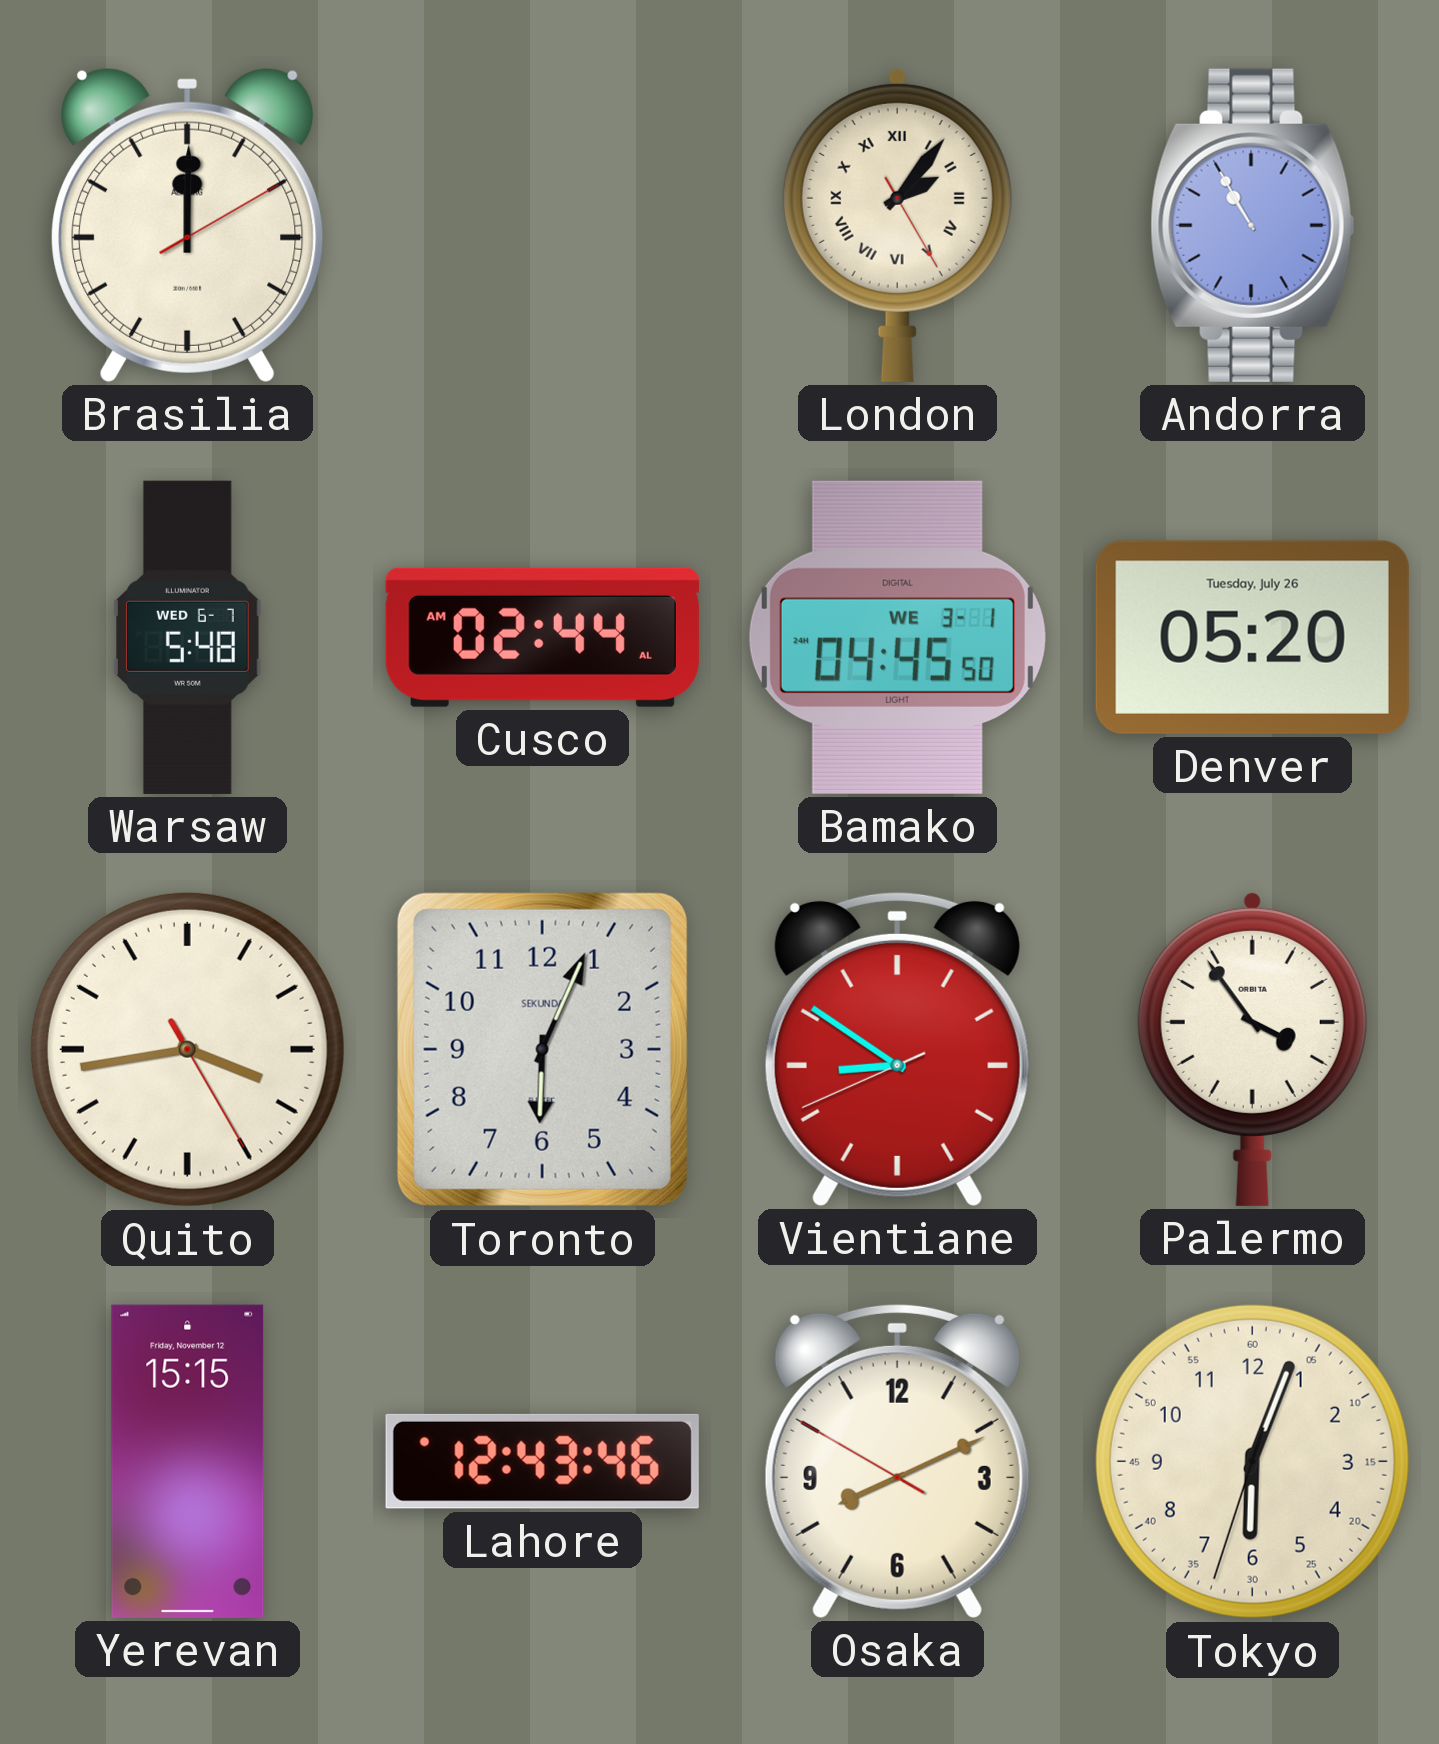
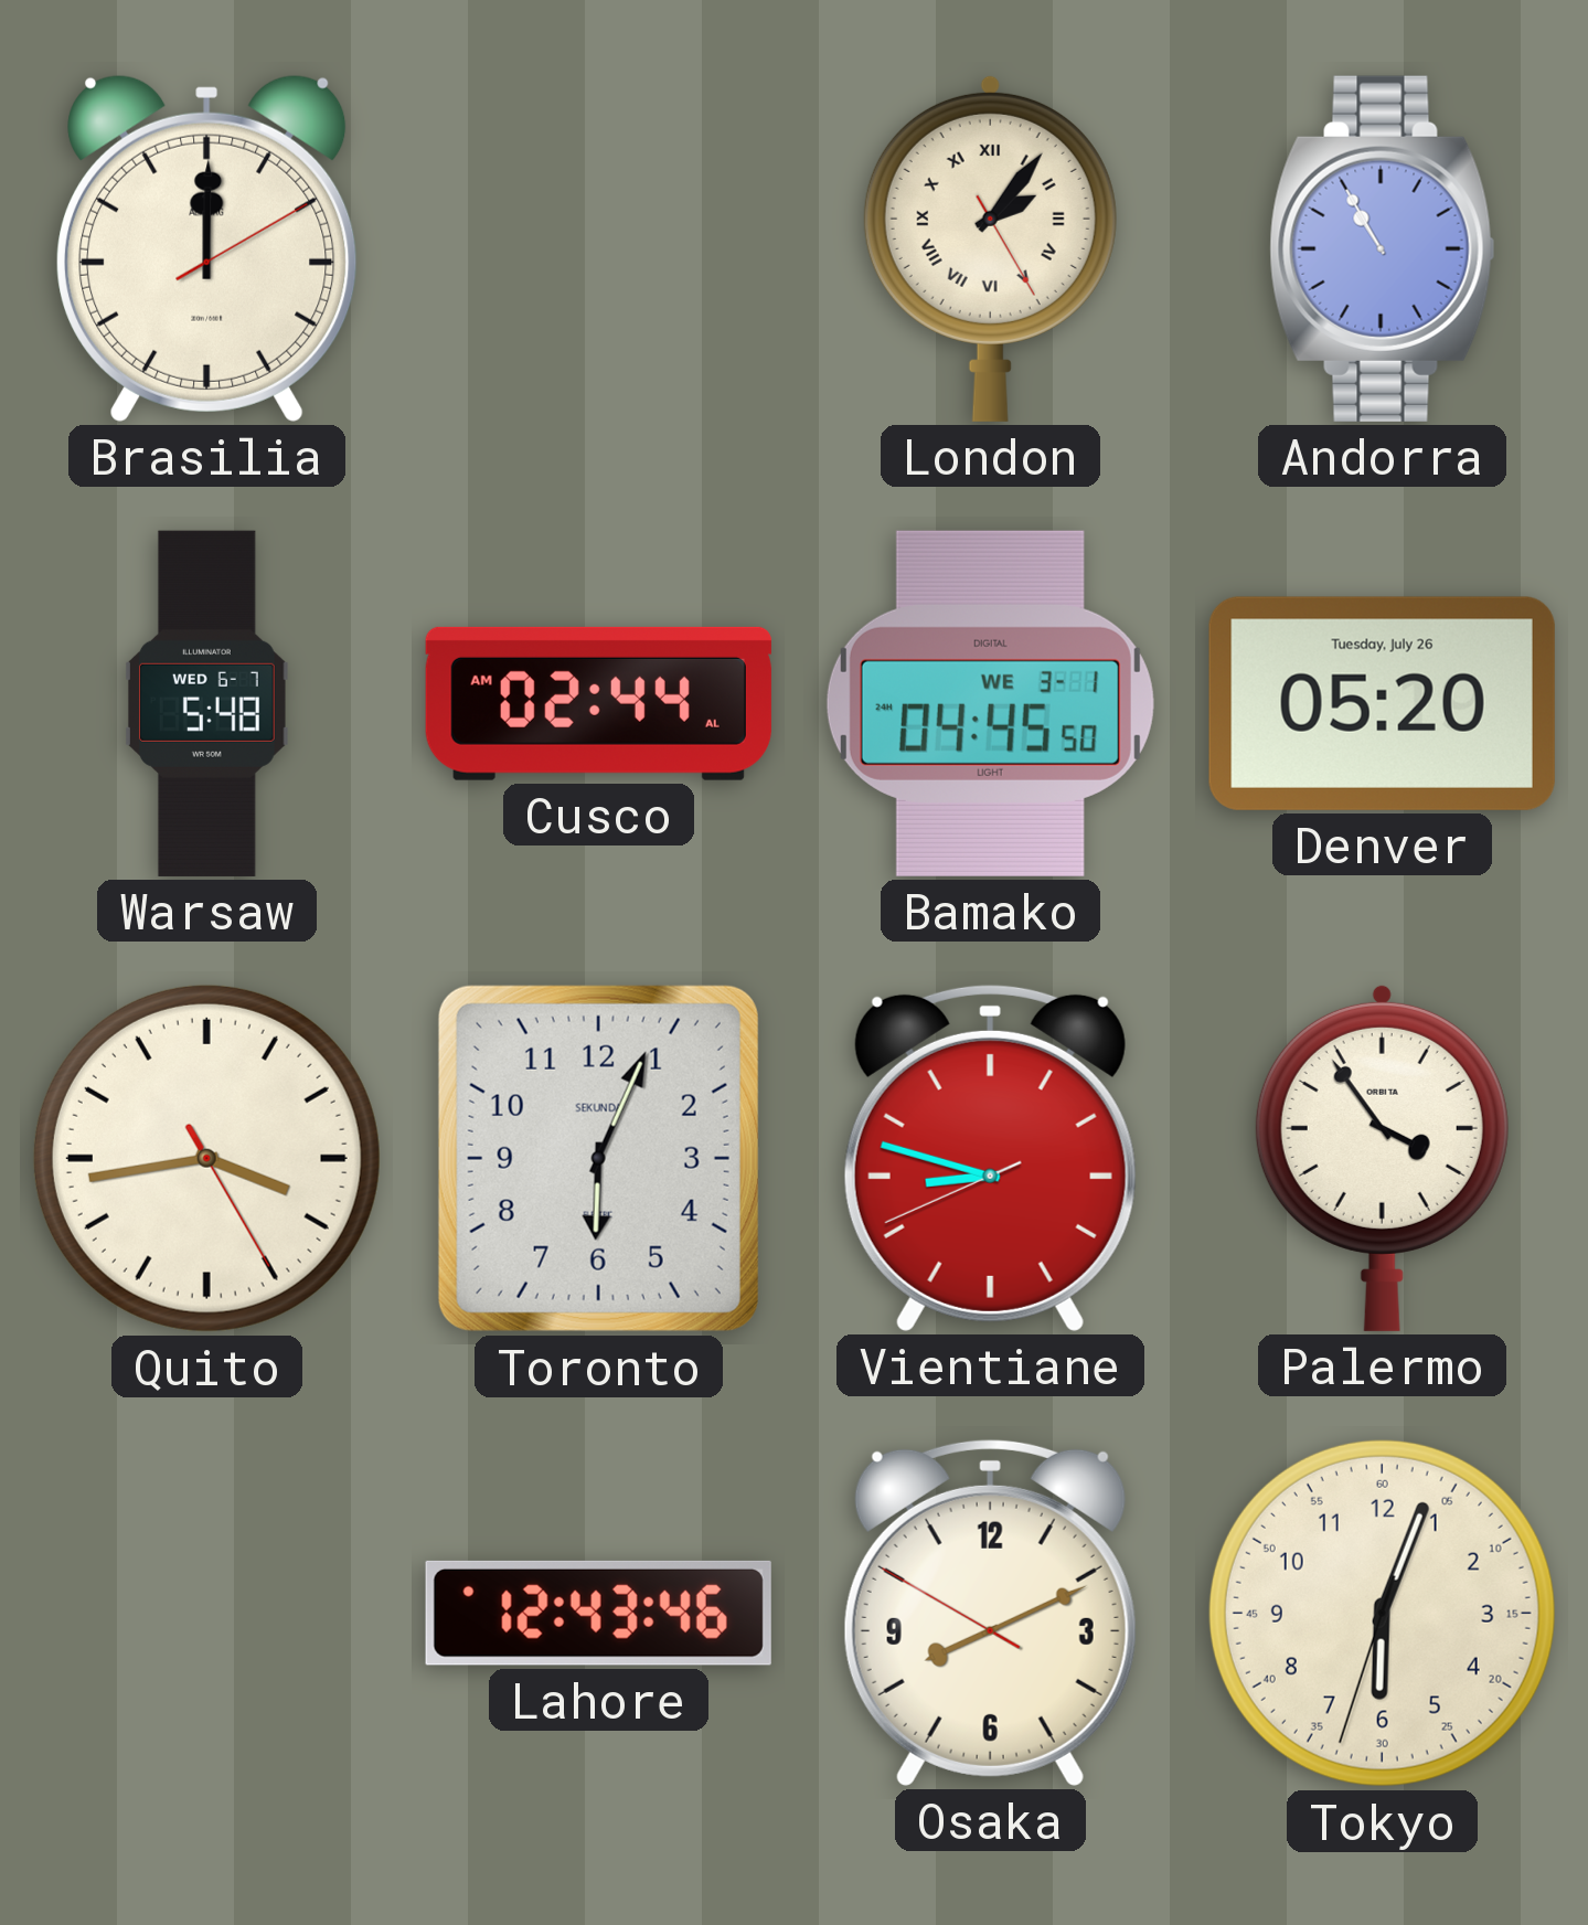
Vientiane: 8:50 -> 8:47
Yerevan: 15:15 -> none
